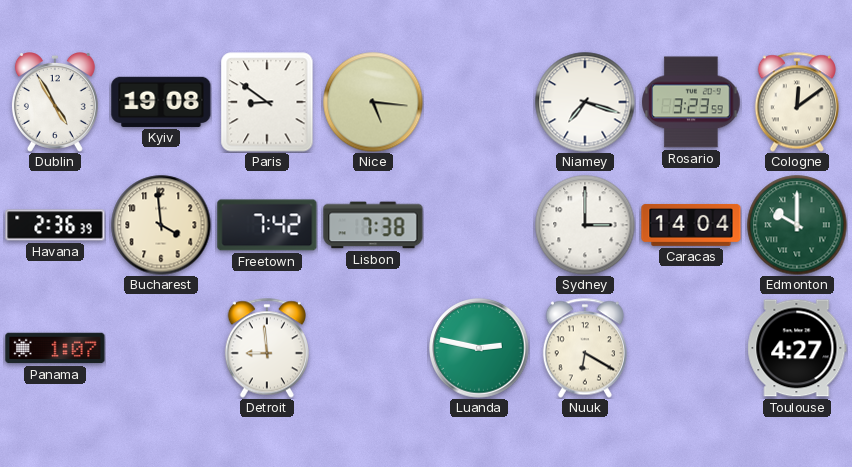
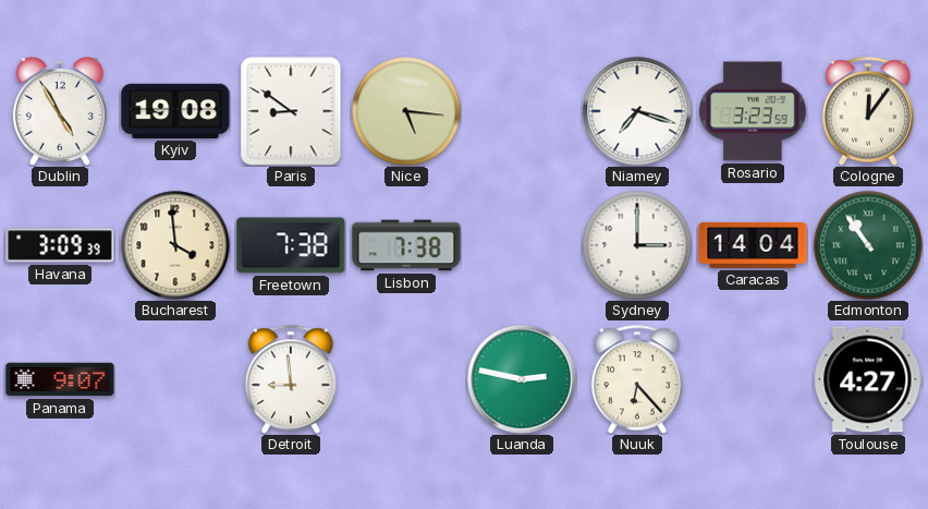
Cologne: 12:09 -> 12:06
Havana: 2:36 -> 3:09
Freetown: 7:42 -> 7:38
Edmonton: 10:00 -> 10:54
Panama: 1:07 -> 9:07
Nuuk: 6:20 -> 6:23
